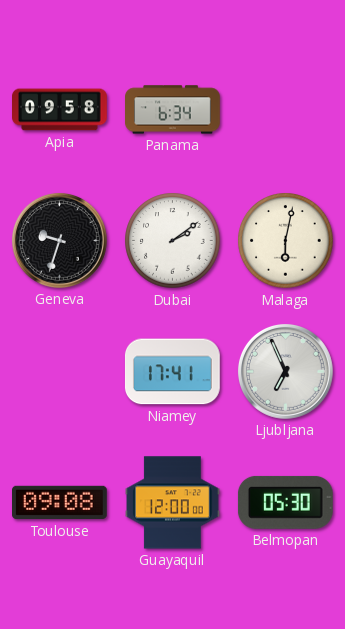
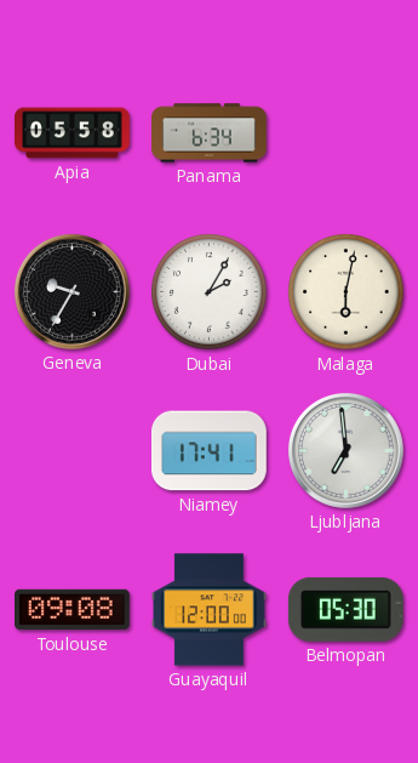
Apia: 09:58 -> 05:58
Geneva: 9:33 -> 9:35
Dubai: 2:09 -> 2:05
Ljubljana: 6:56 -> 6:59
